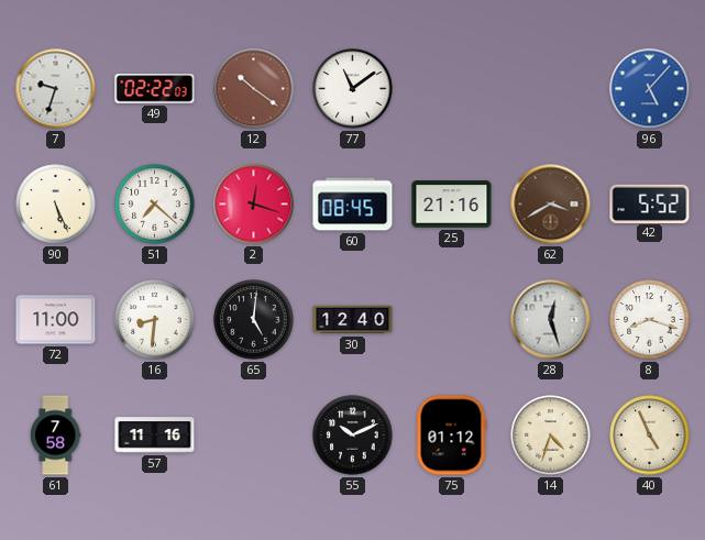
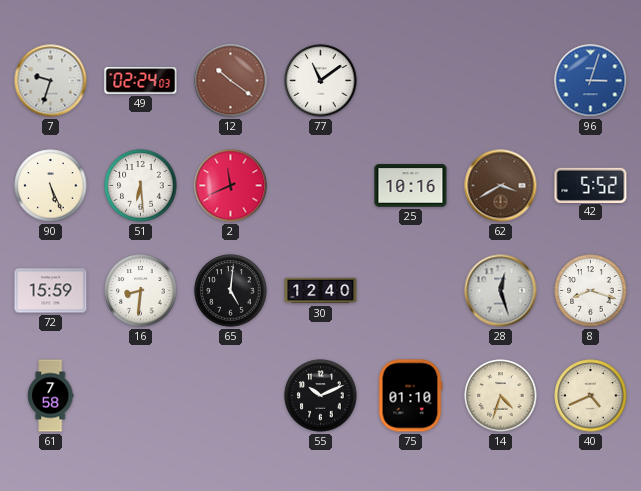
49: 02:22 -> 02:24
96: 5:07 -> 3:03
51: 7:22 -> 6:29
2: 12:18 -> 11:41
60: 08:45 -> none
25: 21:16 -> 10:16
72: 11:00 -> 15:59
57: 11:16 -> none
75: 01:12 -> 01:10
40: 4:56 -> 4:41
